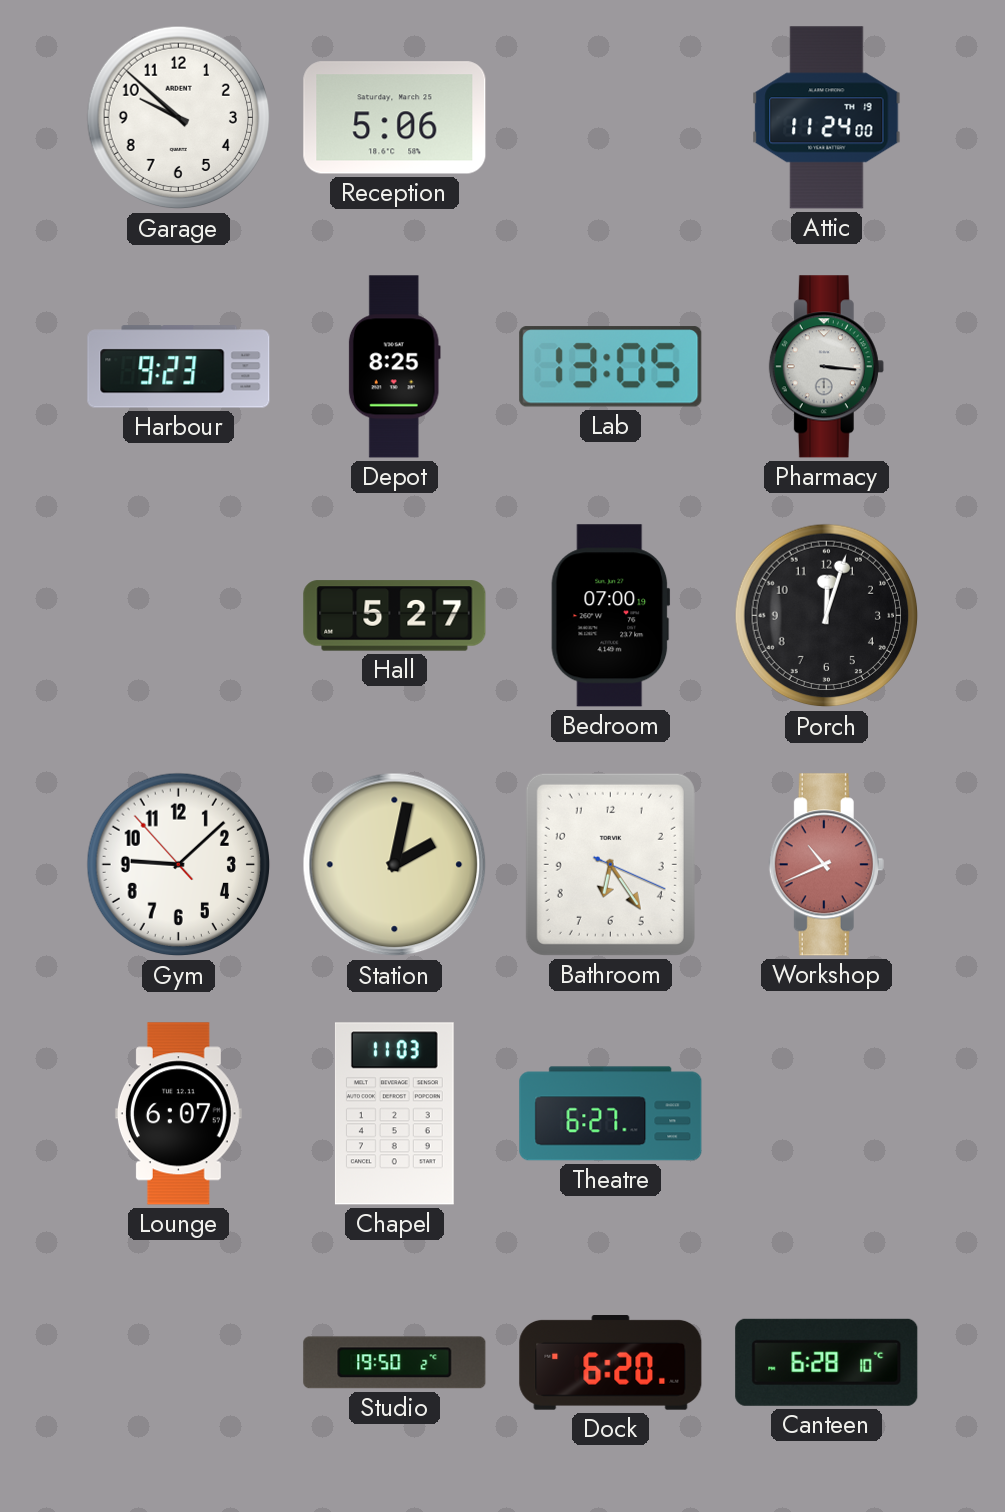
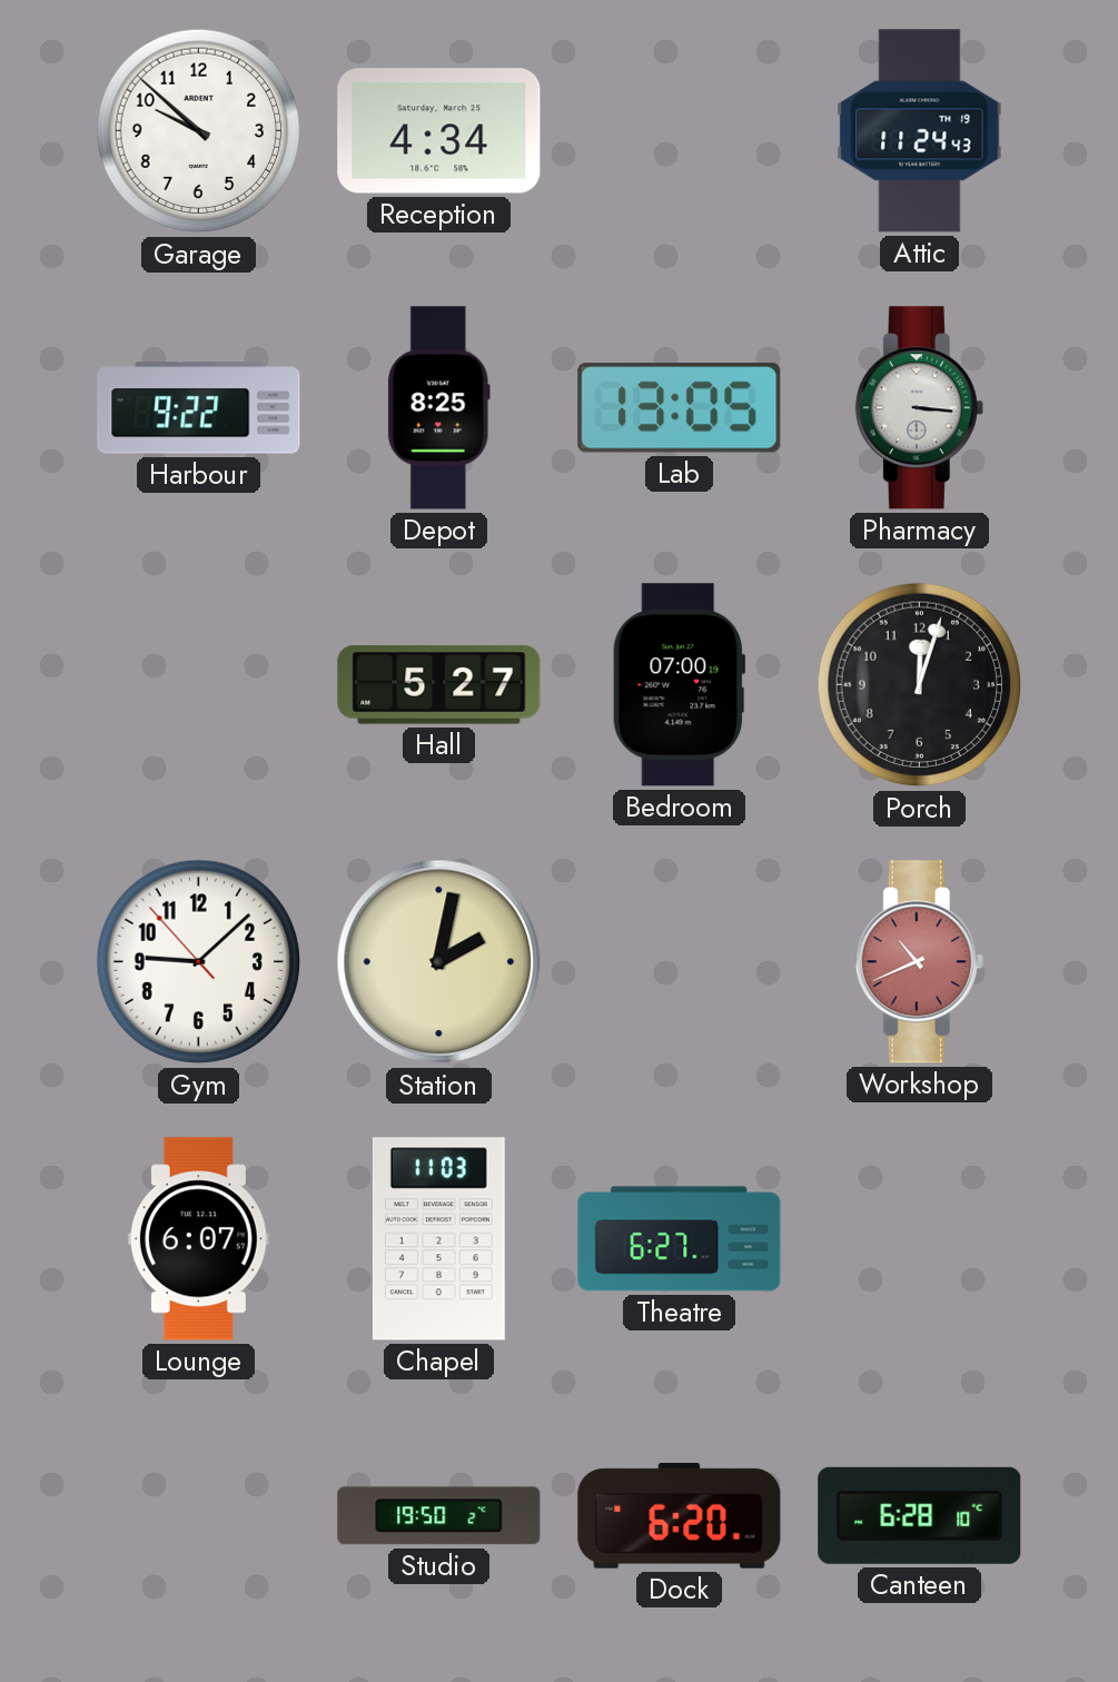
Reception: 5:06 -> 4:34
Attic: 11:24:00 -> 11:24:43
Harbour: 9:23 -> 9:22
Bathroom: 6:24 -> none
